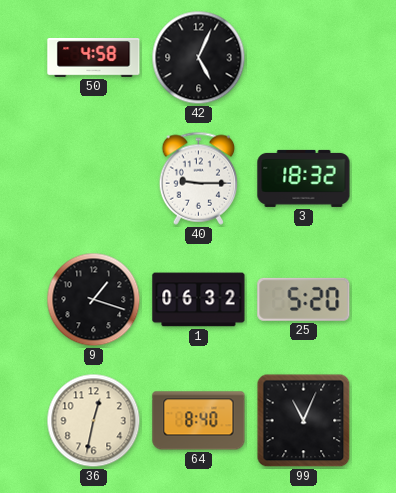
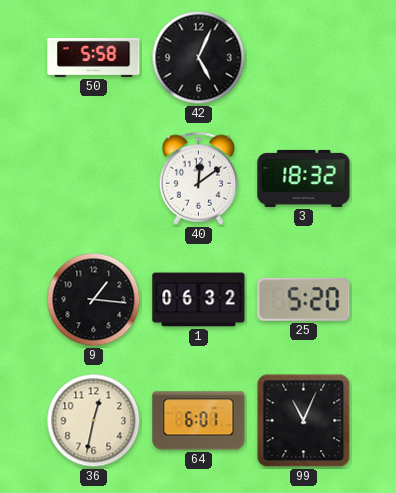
50: 4:58 -> 5:58
40: 9:15 -> 12:09
9: 1:18 -> 1:16
64: 8:40 -> 6:01
